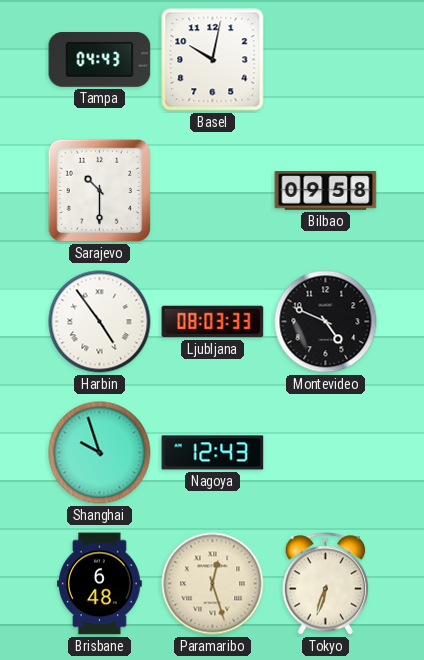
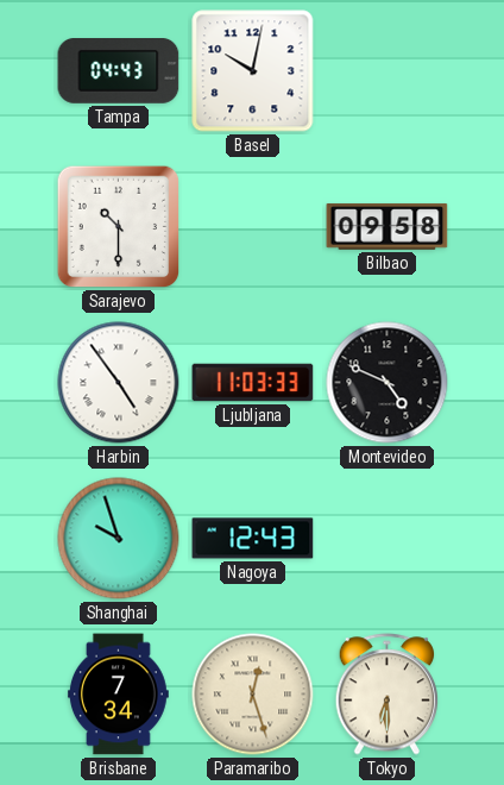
Ljubljana: 08:03 -> 11:03
Brisbane: 6:48 -> 7:34
Tokyo: 6:33 -> 6:30
